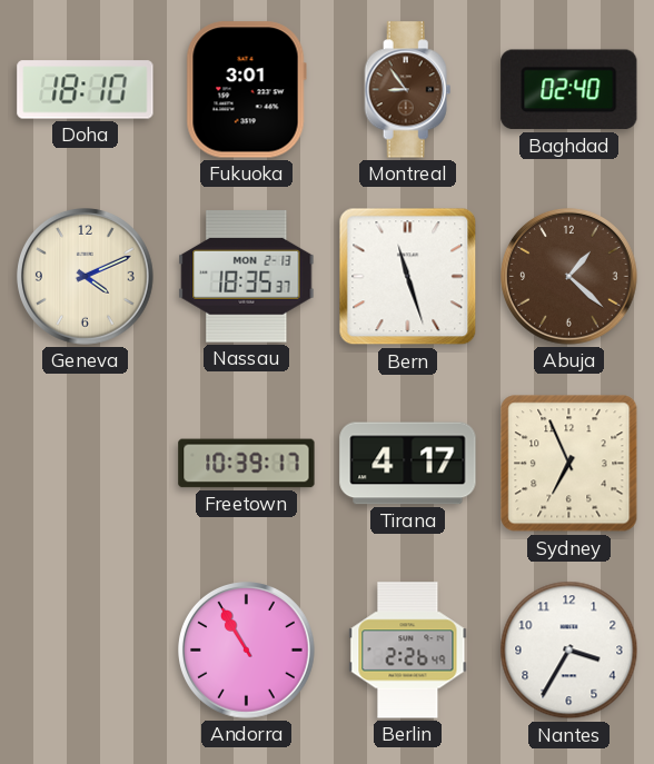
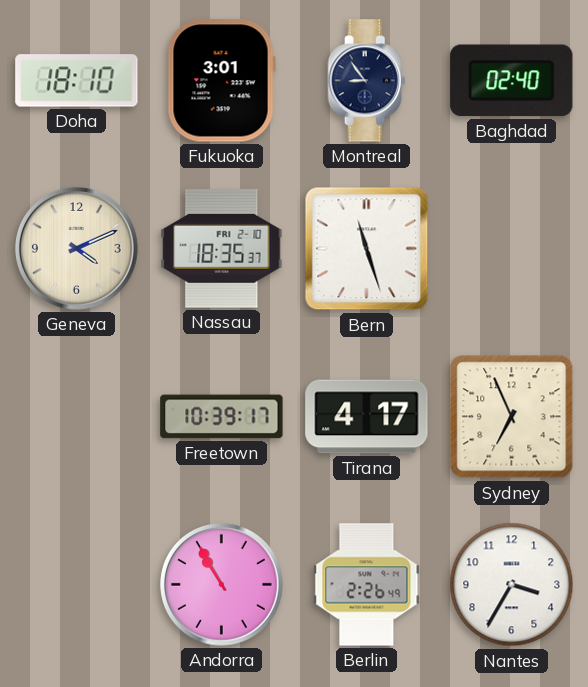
Montreal dial: brown -> navy
Nassau date: MON 2-13 -> FRI 2-10
Abuja: 1:22 -> none
